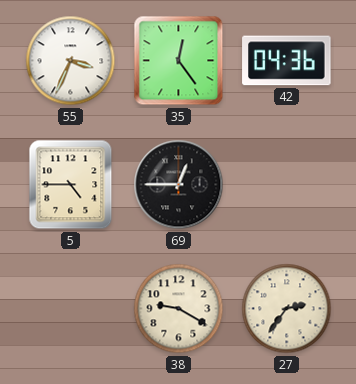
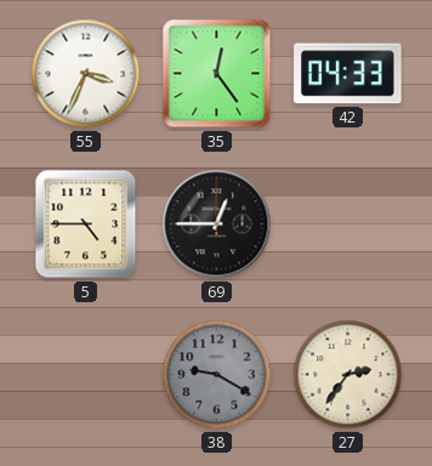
42: 04:36 -> 04:33
38 dial: cream -> grey
